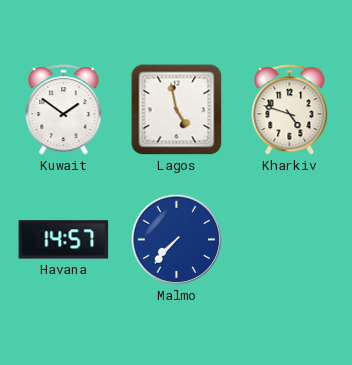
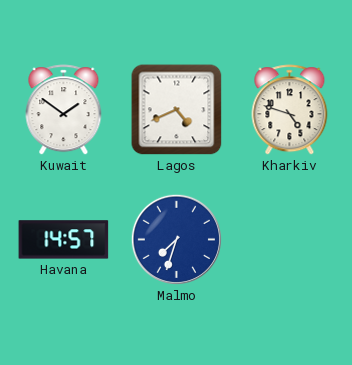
Lagos: 4:58 -> 4:41
Malmo: 7:37 -> 7:33
